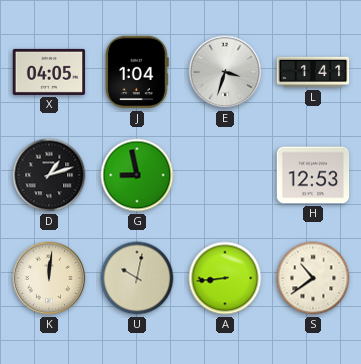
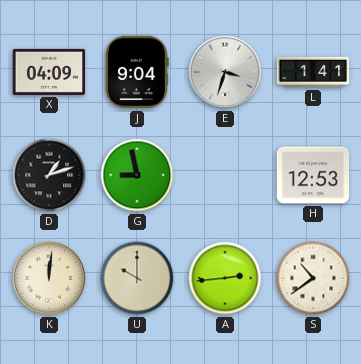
X: 04:05 -> 04:09
J: 1:04 -> 9:04
U: 10:02 -> 10:00
A: 8:44 -> 2:44
